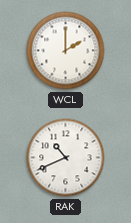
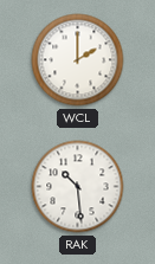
RAK: 10:41 -> 10:29
